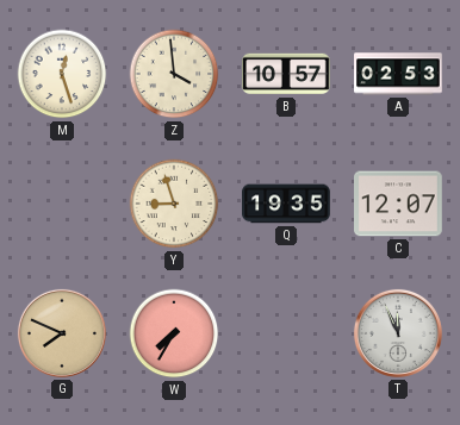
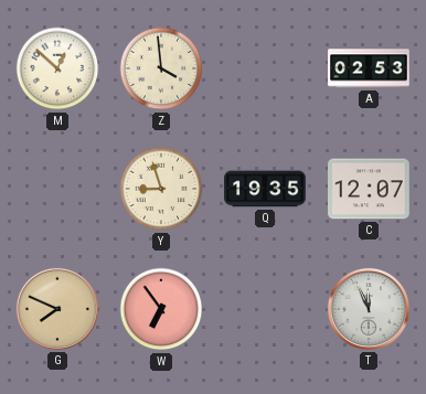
M: 12:27 -> 12:52
B: 10:57 -> none
W: 7:35 -> 6:54
